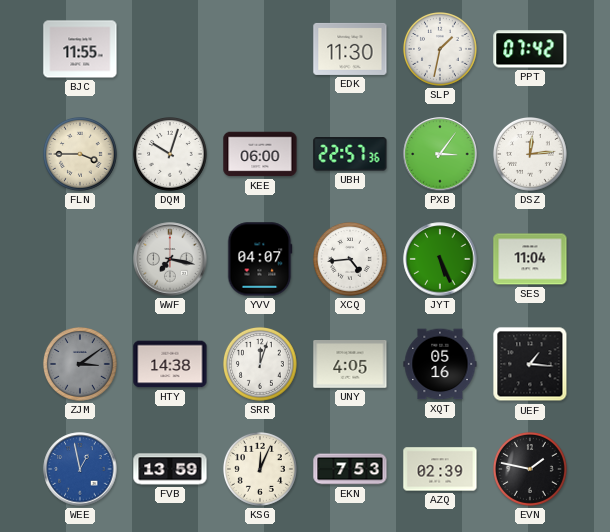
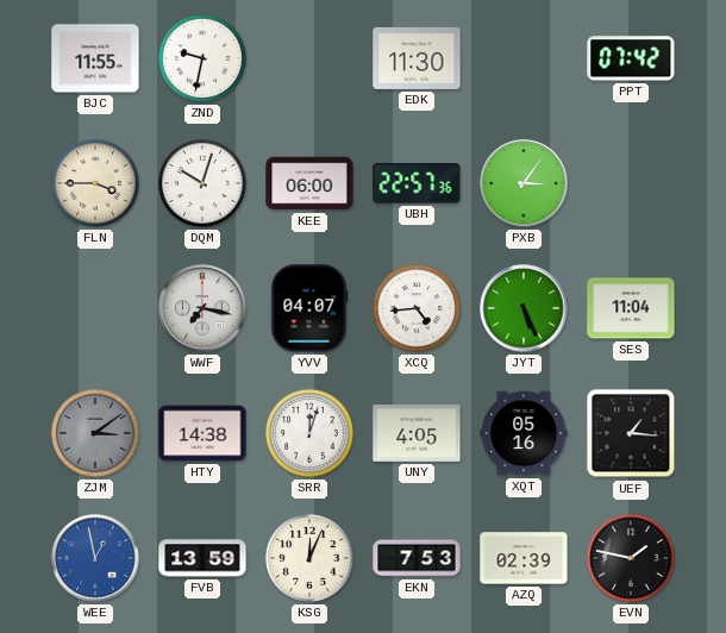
ZND: none -> 9:32
SLP: 1:32 -> none
DSZ: 12:14 -> none
